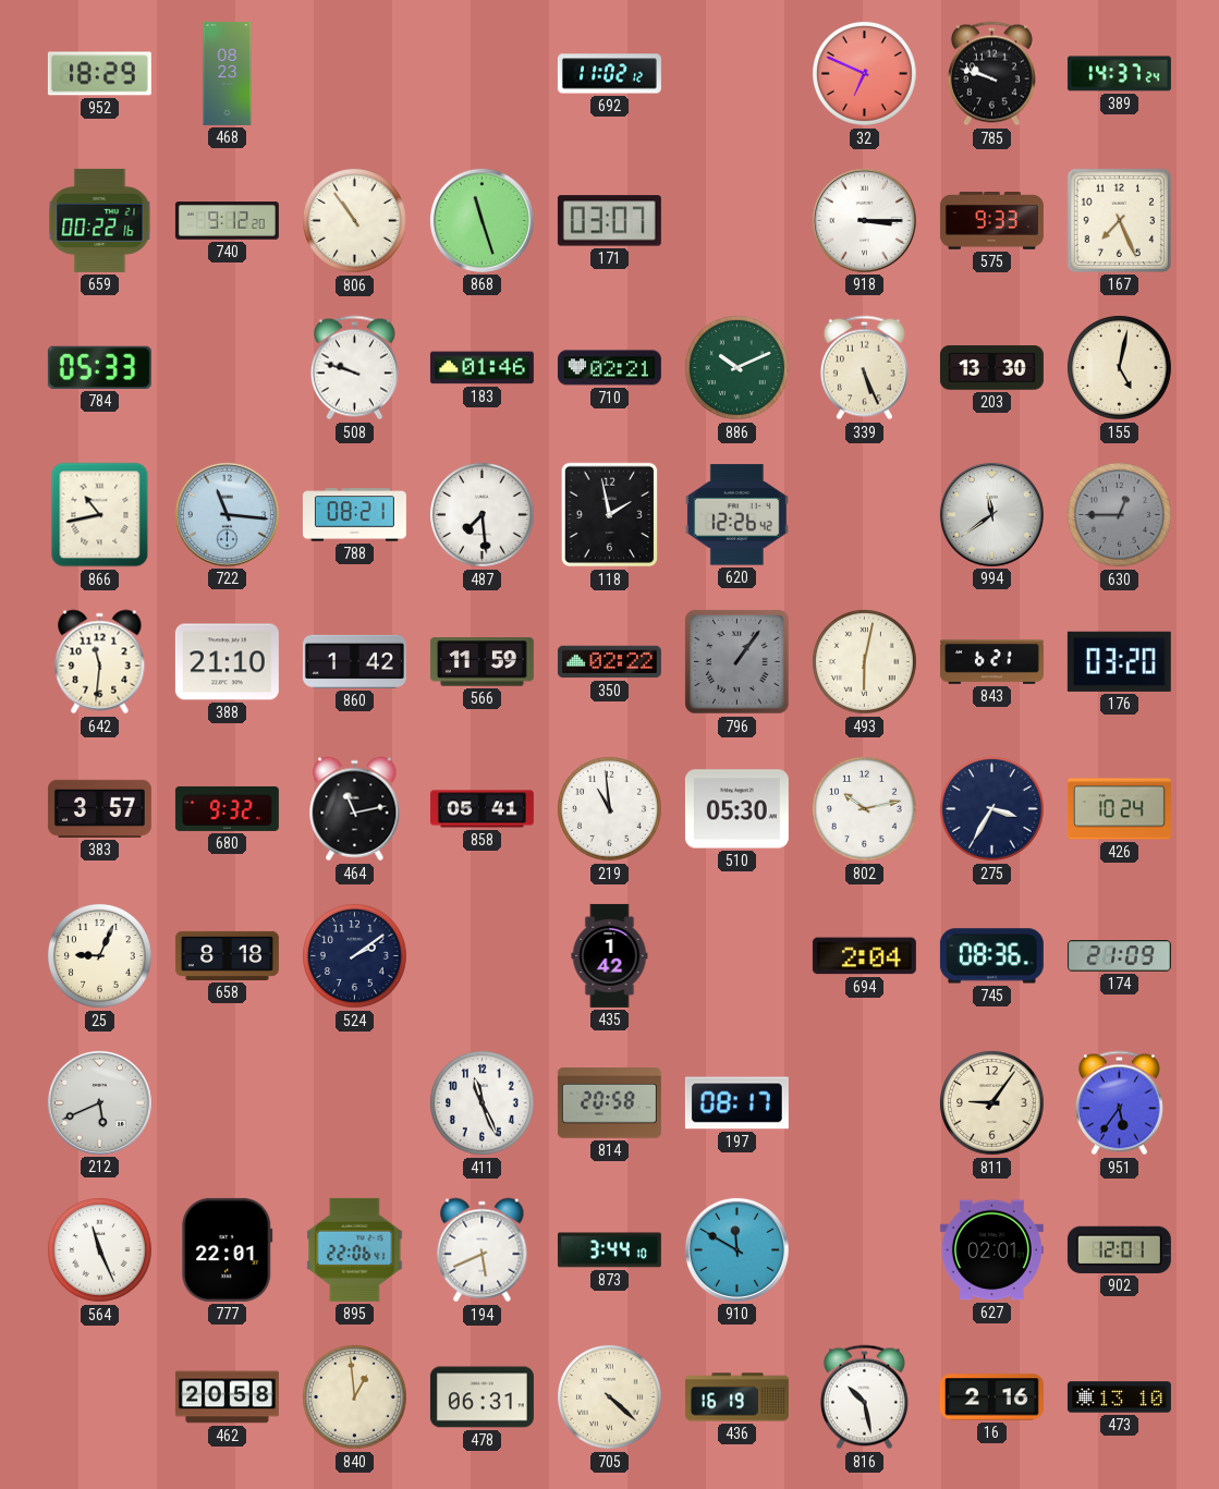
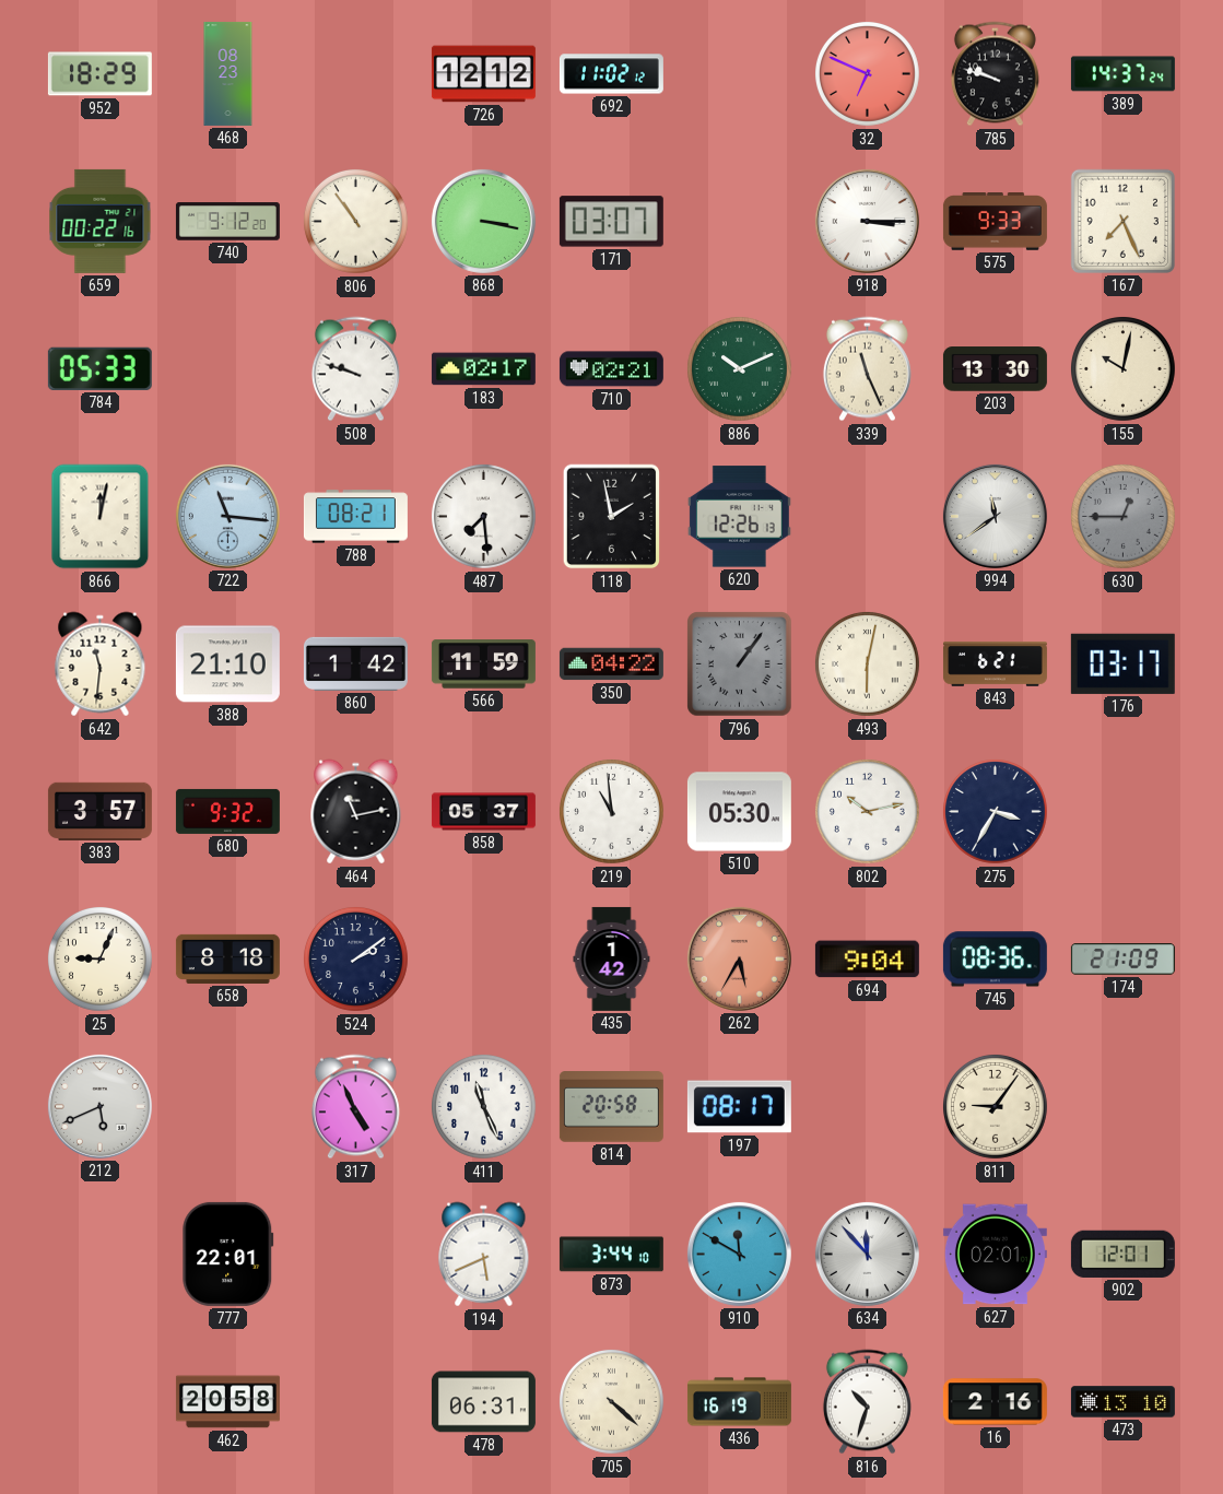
726: none -> 12:12
868: 11:27 -> 3:17
183: 01:46 -> 02:17
339: 5:26 -> 11:26
155: 5:02 -> 10:02
866: 10:43 -> 12:02
620: 12:26:42 -> 12:26:13
350: 02:22 -> 04:22
176: 03:20 -> 03:17
858: 05:41 -> 05:37
426: 10:24 -> none
262: none -> 5:35
694: 2:04 -> 9:04
317: none -> 4:56
951: 5:36 -> none
564: 11:26 -> none
895: 22:06 -> none
634: none -> 11:53
840: 12:59 -> none
816: 10:28 -> 10:33
